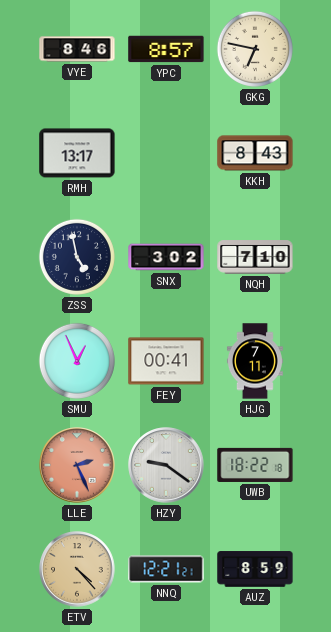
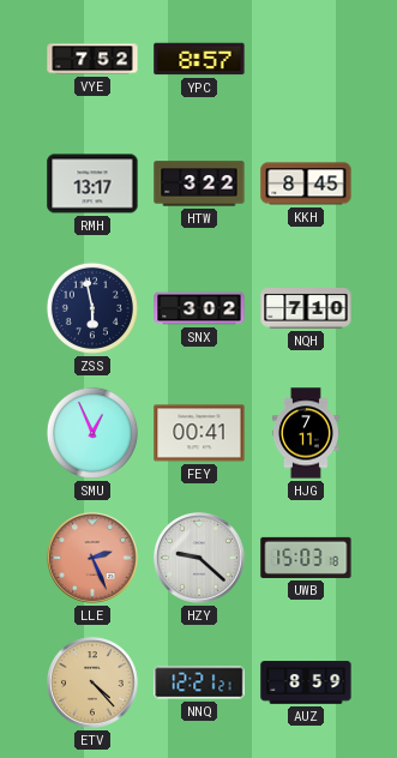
VYE: 8:46 -> 7:52
GKG: 6:47 -> none
HTW: none -> 3:22
KKH: 8:43 -> 8:45
ZSS: 4:58 -> 5:58
HZY: 9:21 -> 9:22
UWB: 18:22 -> 15:03
